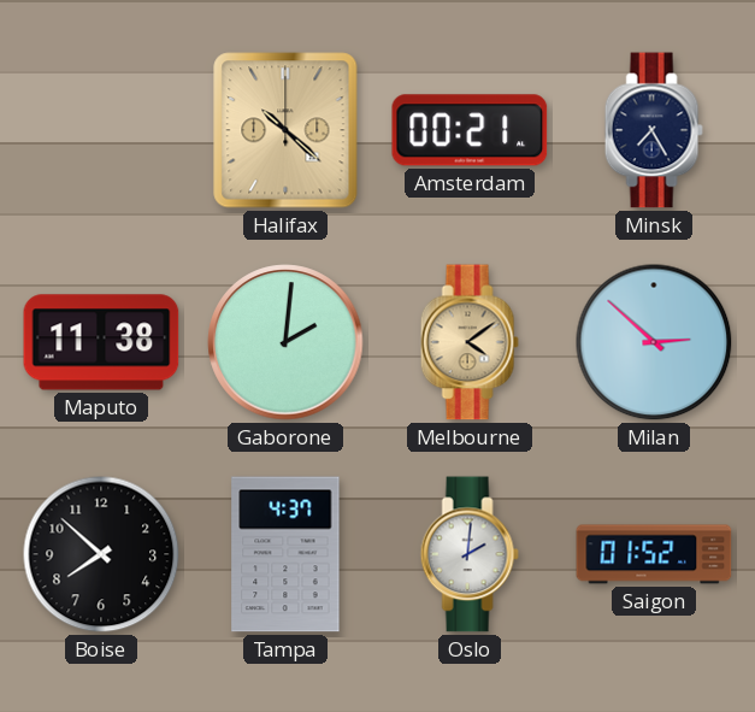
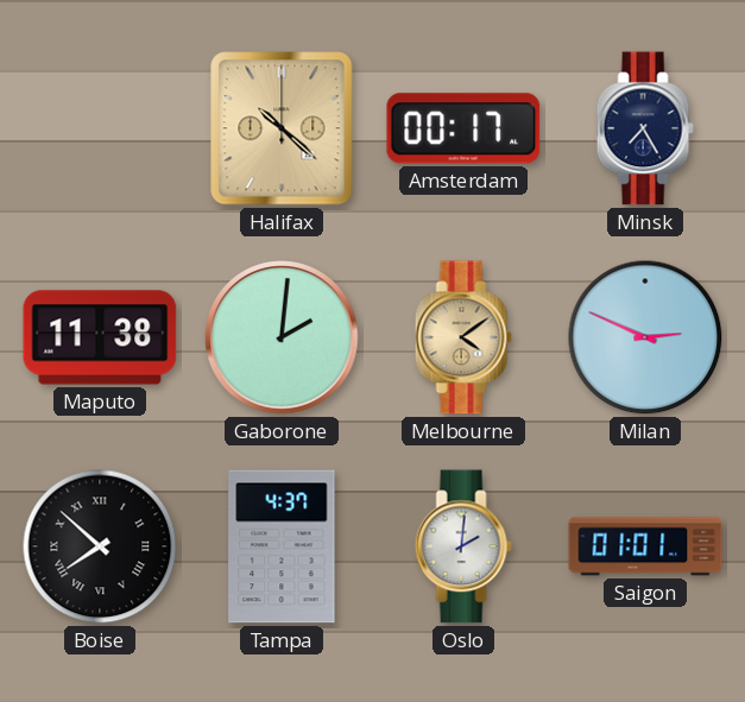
Amsterdam: 00:21 -> 00:17
Milan: 2:52 -> 2:49
Boise numerals: Arabic -> Roman
Saigon: 01:52 -> 01:01
